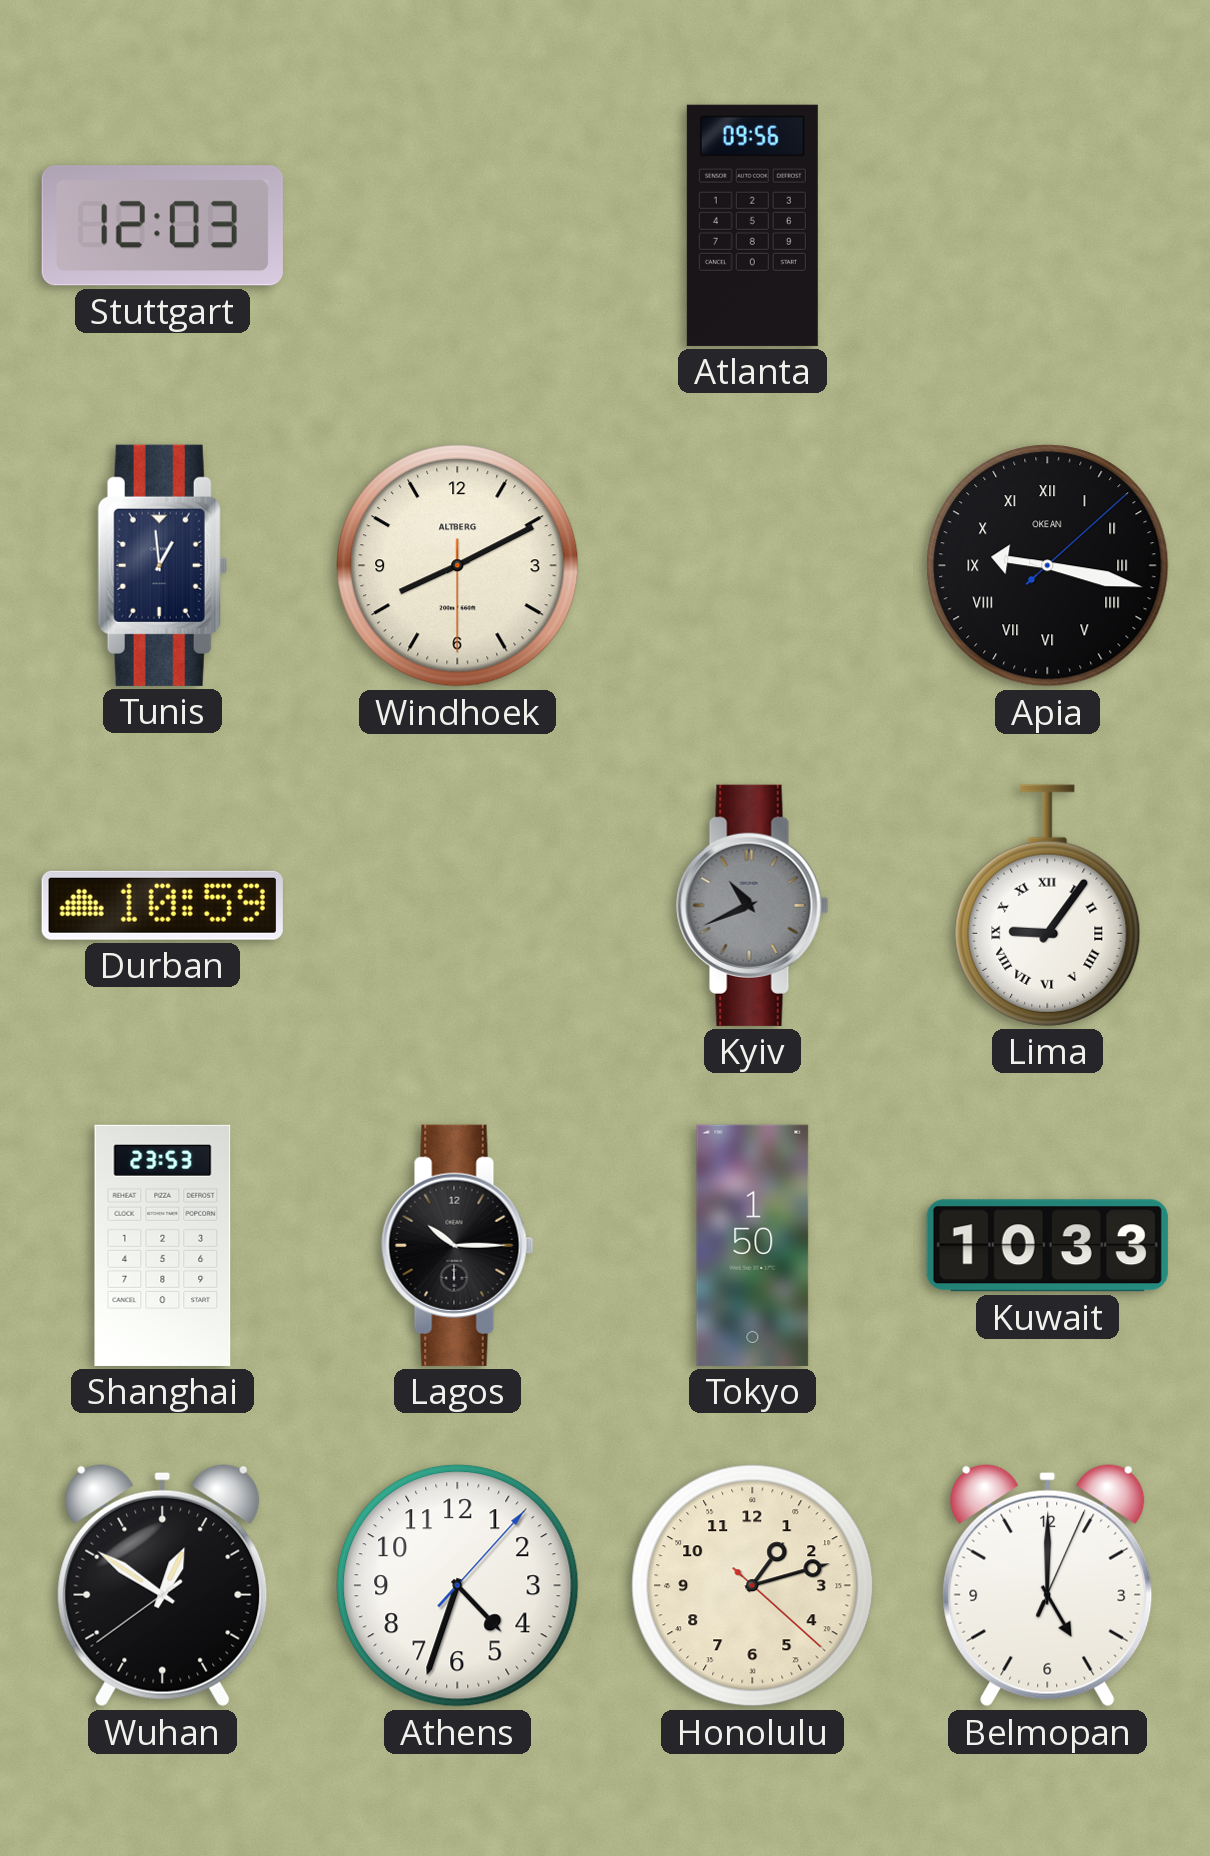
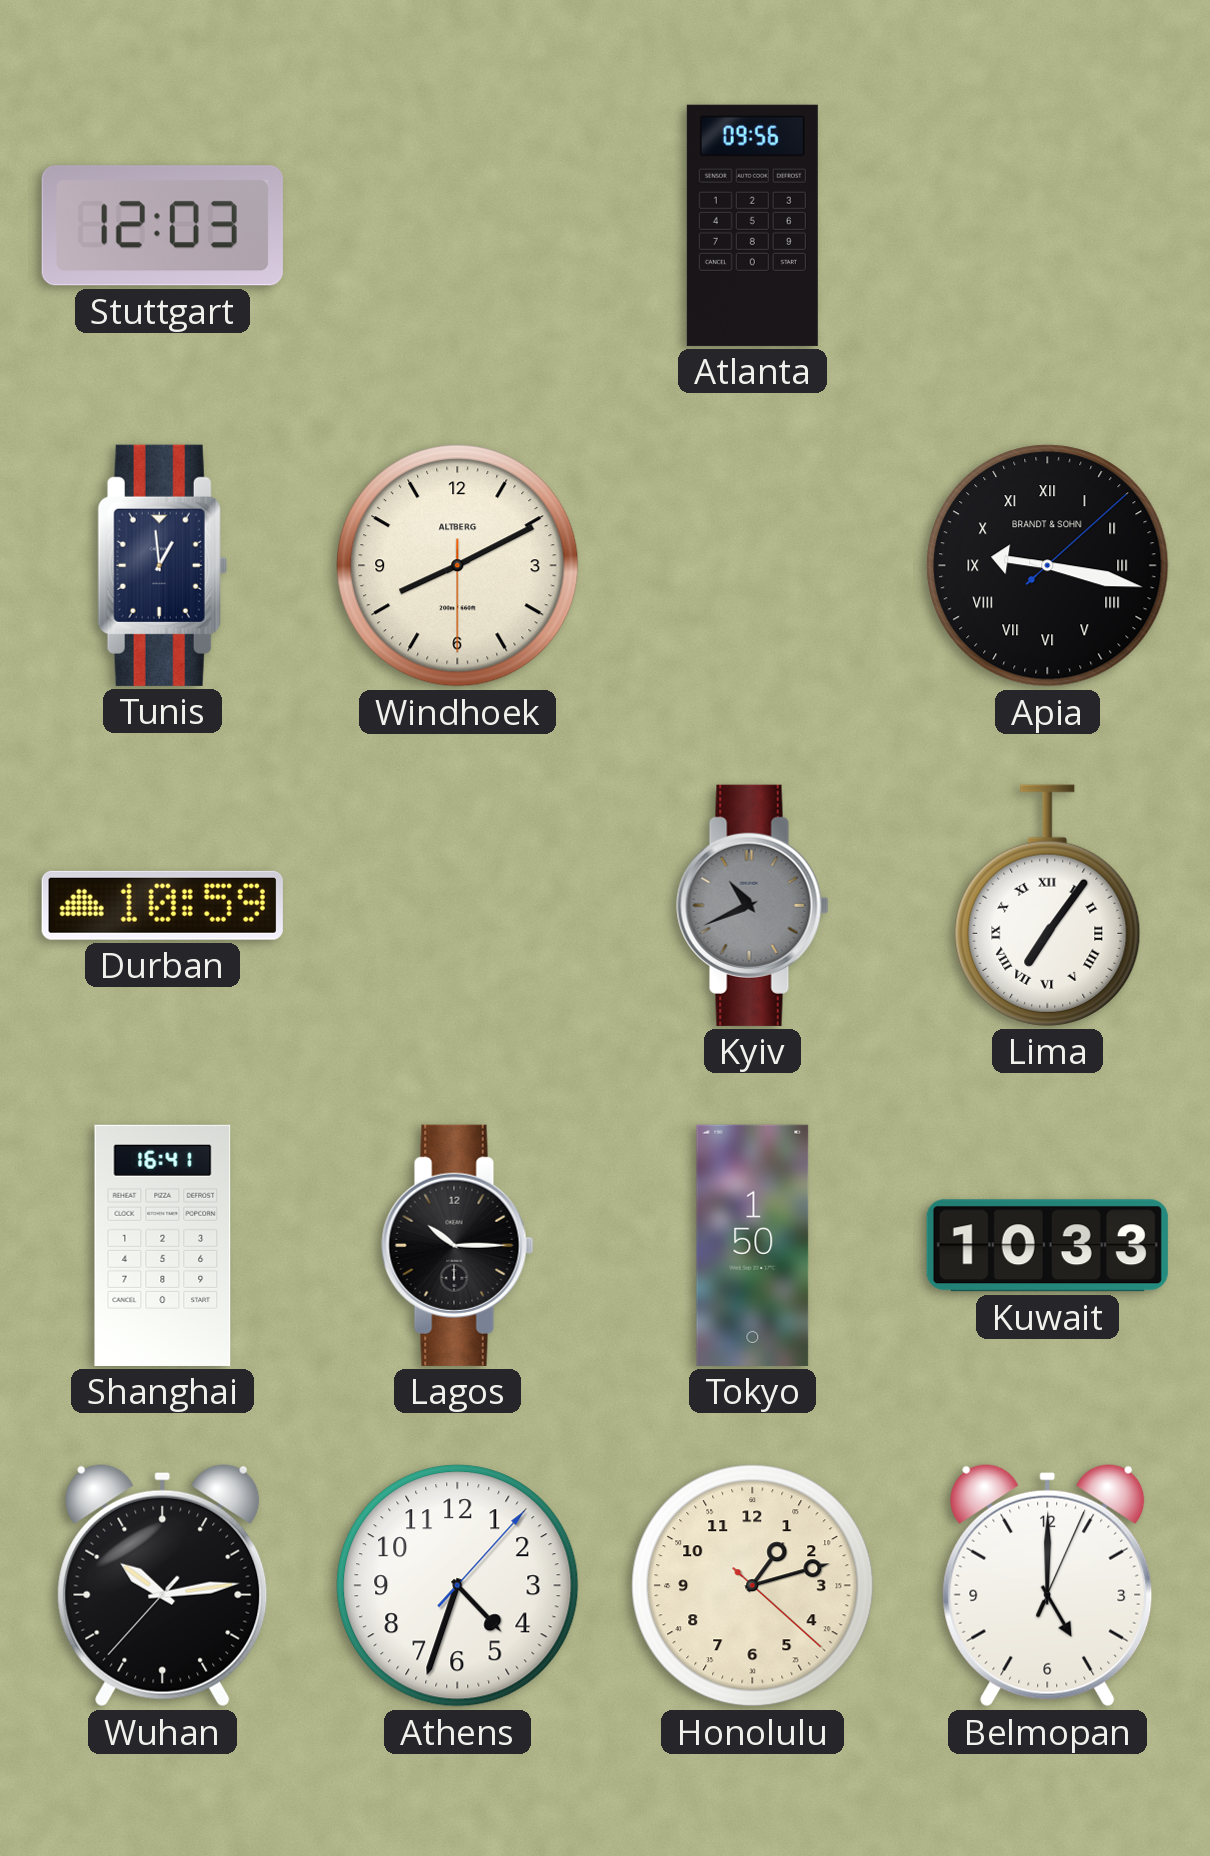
Apia brand: OKEAN -> BRANDT & SOHN
Lima: 9:06 -> 7:06
Shanghai: 23:53 -> 16:41
Wuhan: 12:50 -> 10:13
